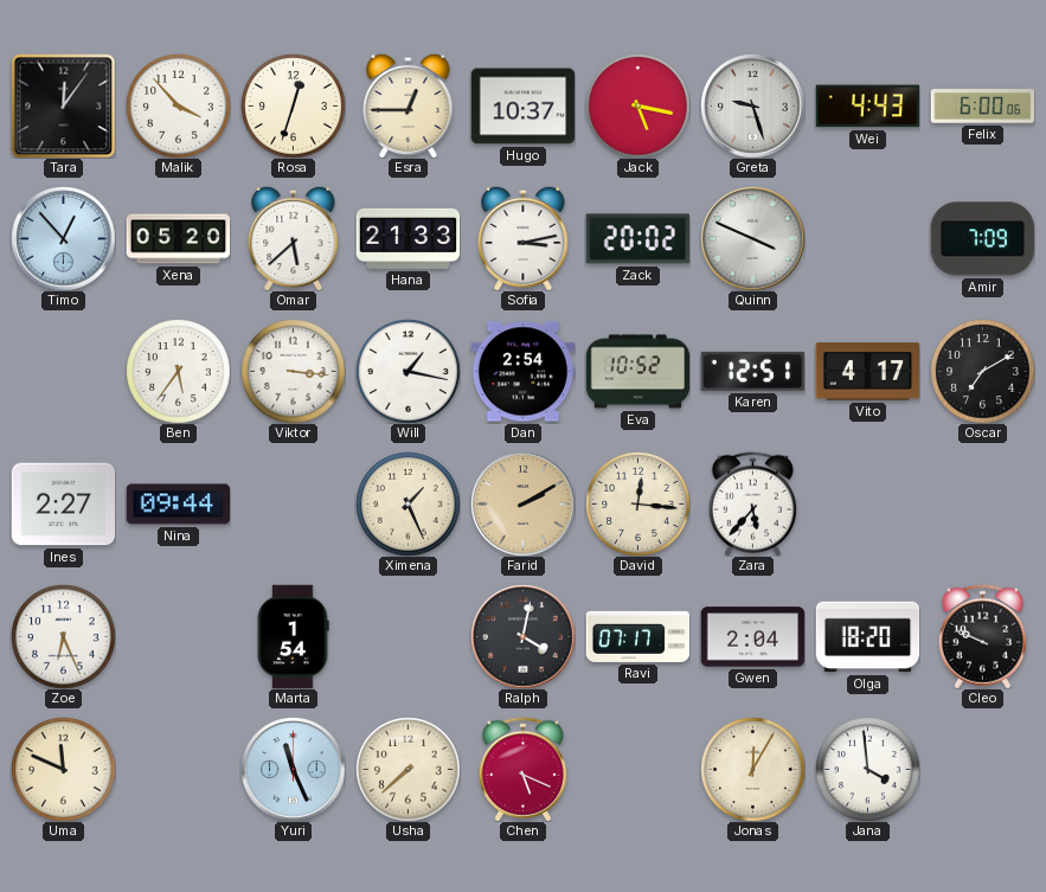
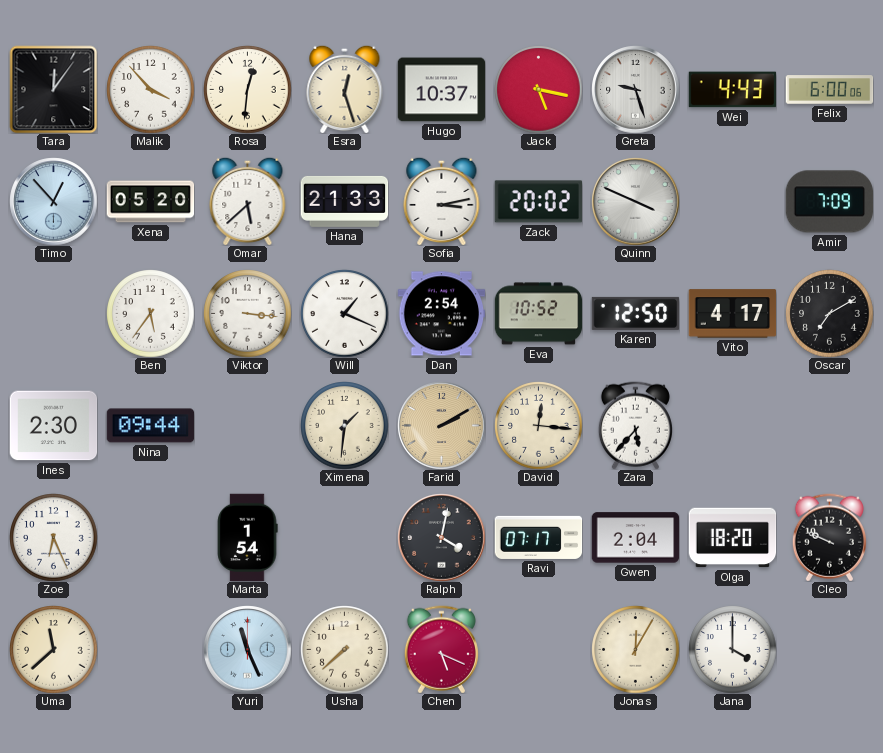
Rosa: 12:33 -> 12:31
Esra: 12:45 -> 12:27
Will: 1:17 -> 1:19
Karen: 12:51 -> 12:50
Ines: 2:27 -> 2:30
Ximena: 1:26 -> 1:31
Uma: 11:49 -> 11:38
Jana: 3:59 -> 4:00
